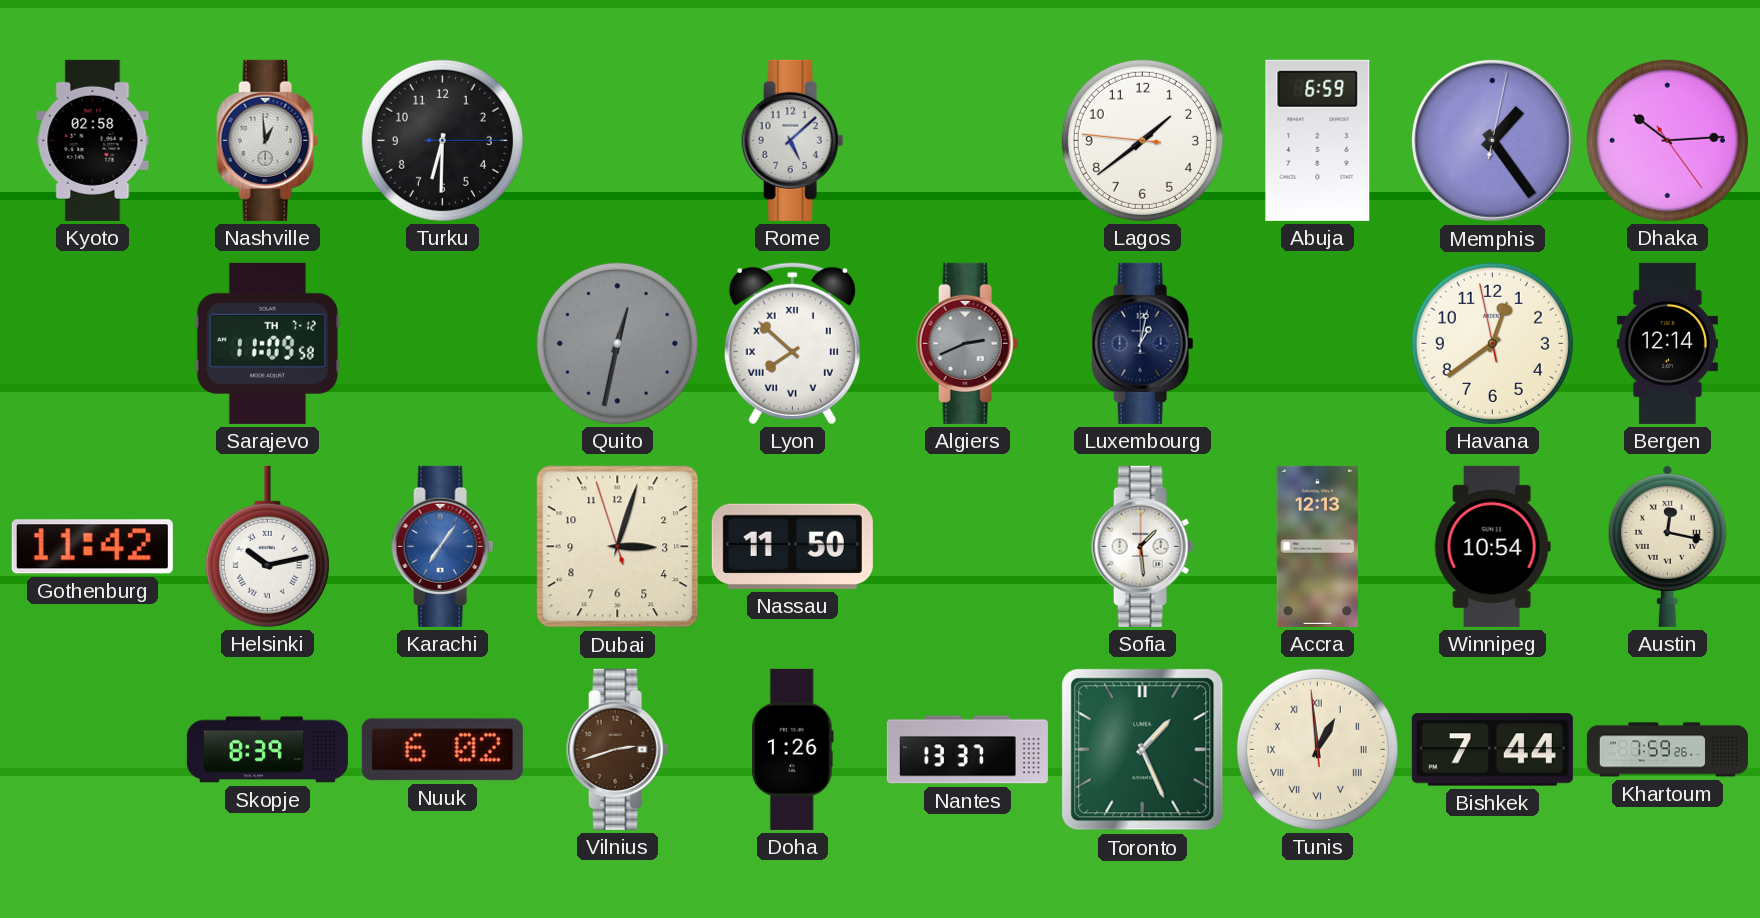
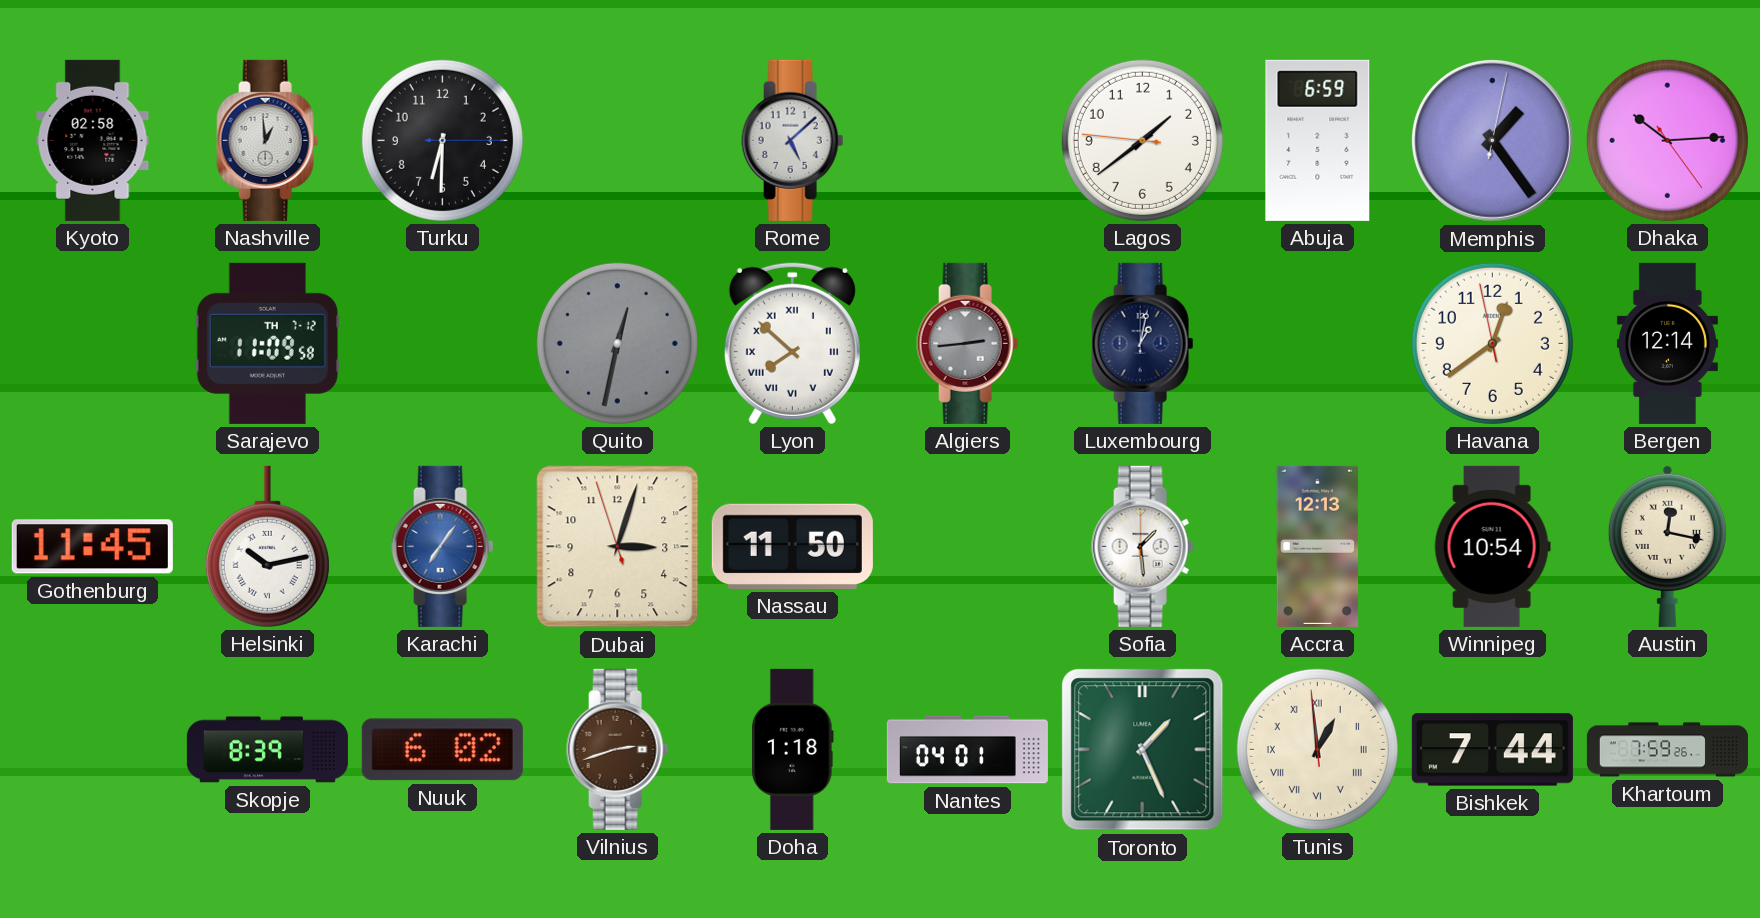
Algiers: 2:41 -> 2:44
Gothenburg: 11:42 -> 11:45
Doha: 1:26 -> 1:18
Nantes: 13:37 -> 04:01
